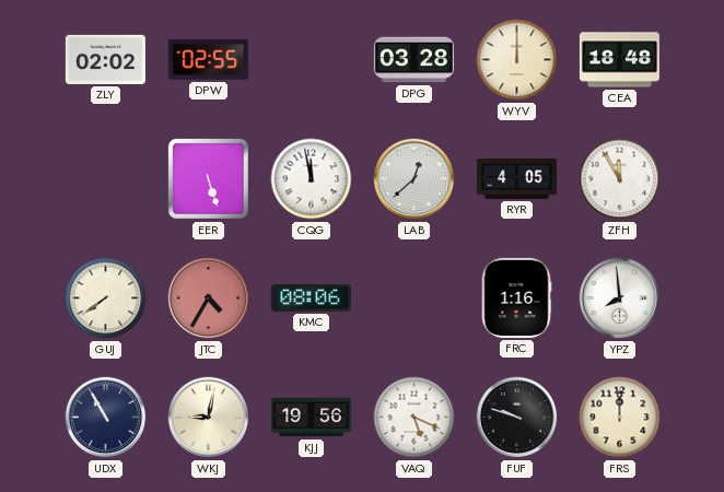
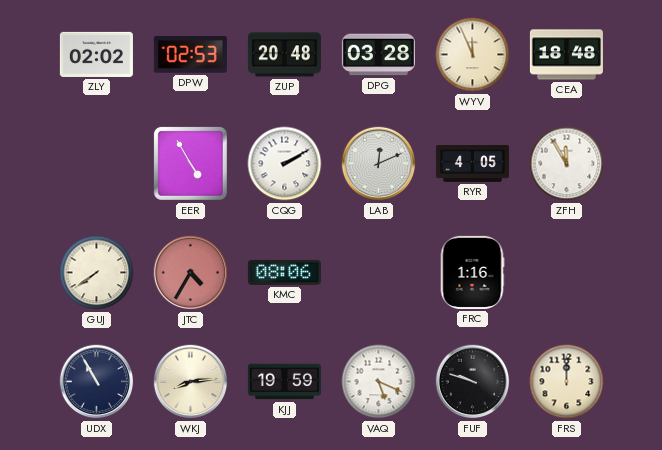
DPW: 02:55 -> 02:53
ZUP: none -> 20:48
WYV: 12:00 -> 11:56
EER: 5:27 -> 4:55
CQG: 11:58 -> 2:10
LAB: 12:38 -> 12:11
YPZ: 7:59 -> none
WKJ: 9:02 -> 8:14
KJJ: 19:56 -> 19:59
